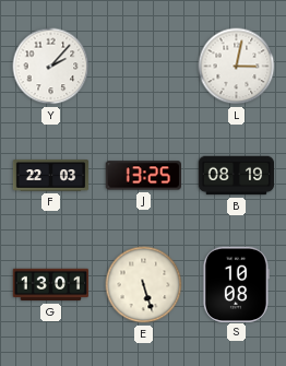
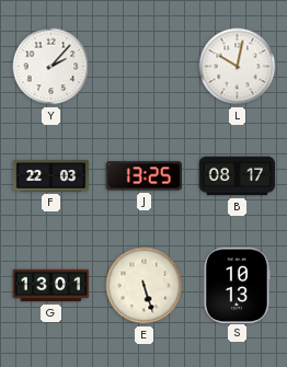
L: 3:02 -> 10:02
B: 08:19 -> 08:17
S: 10:08 -> 10:13
